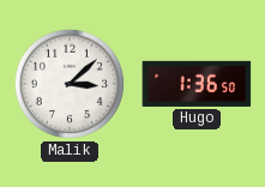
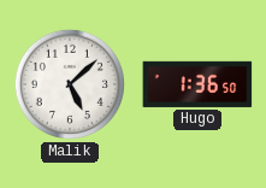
Malik: 3:08 -> 5:08
